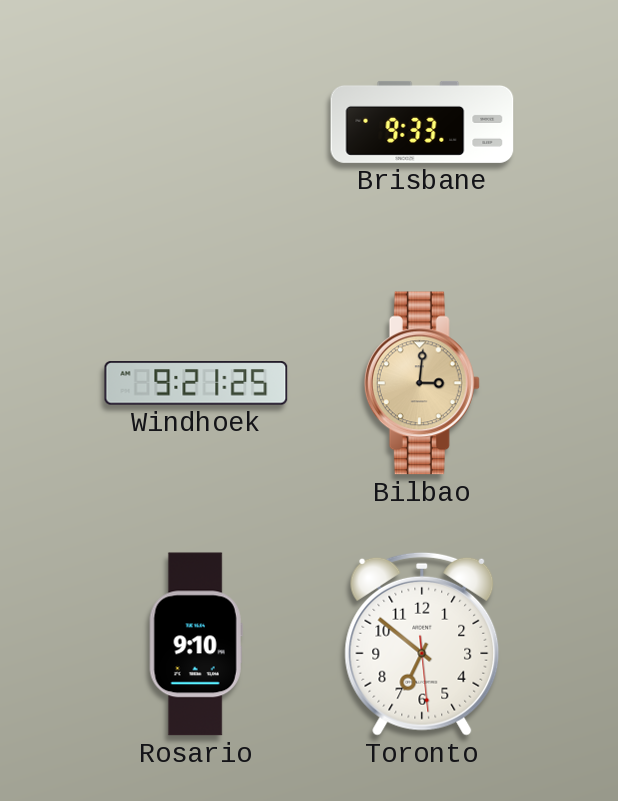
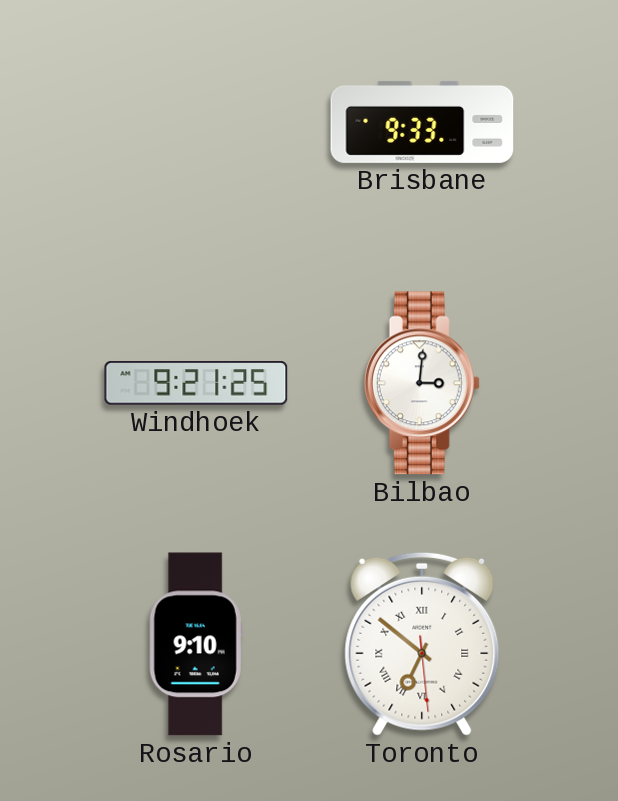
Bilbao dial: champagne -> white
Toronto numerals: Arabic -> Roman
